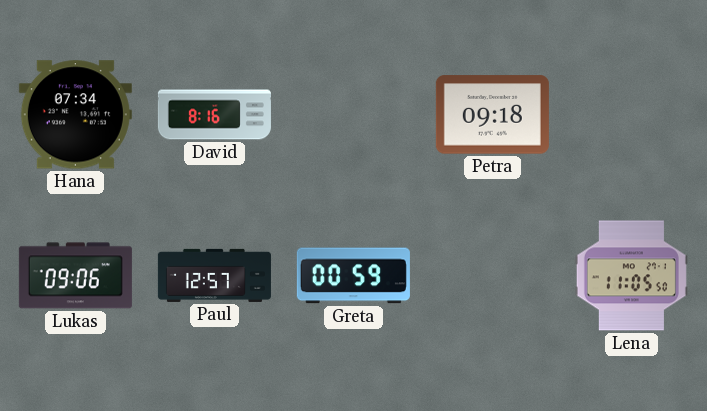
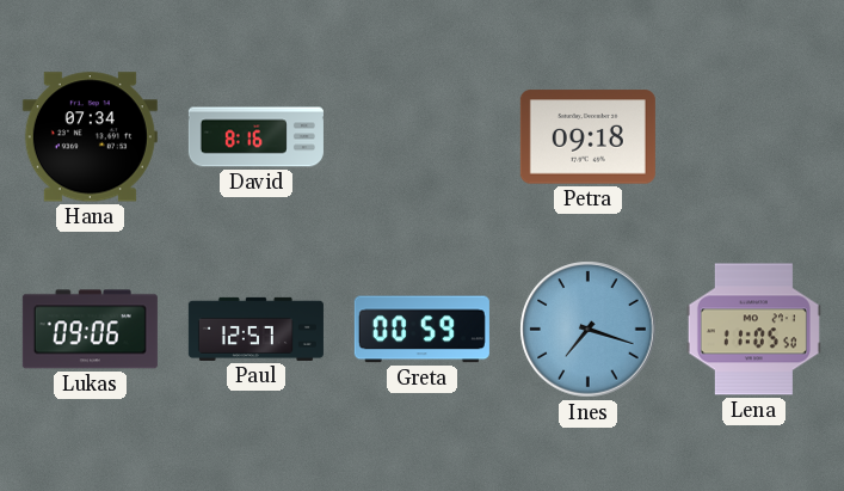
Ines: none -> 7:18
